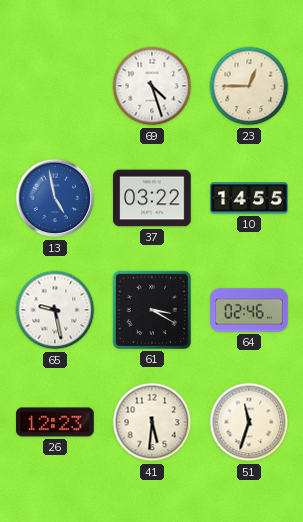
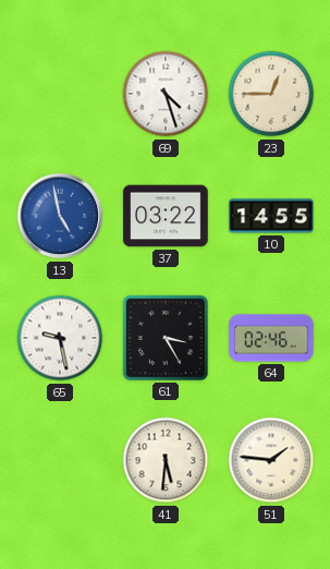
61: 3:20 -> 3:25
26: 12:23 -> none
51: 11:33 -> 1:46
